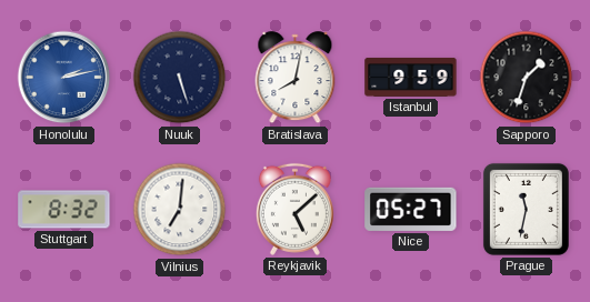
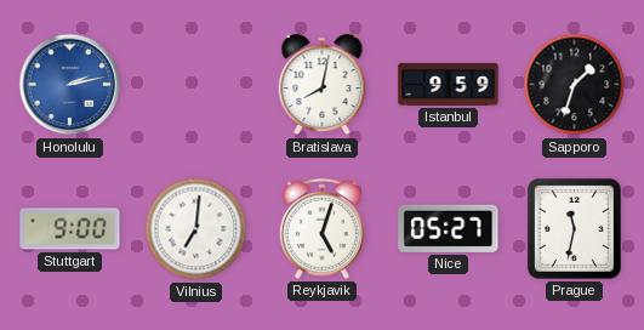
Nuuk: 5:27 -> none
Stuttgart: 8:32 -> 9:00
Reykjavik: 5:08 -> 5:03
